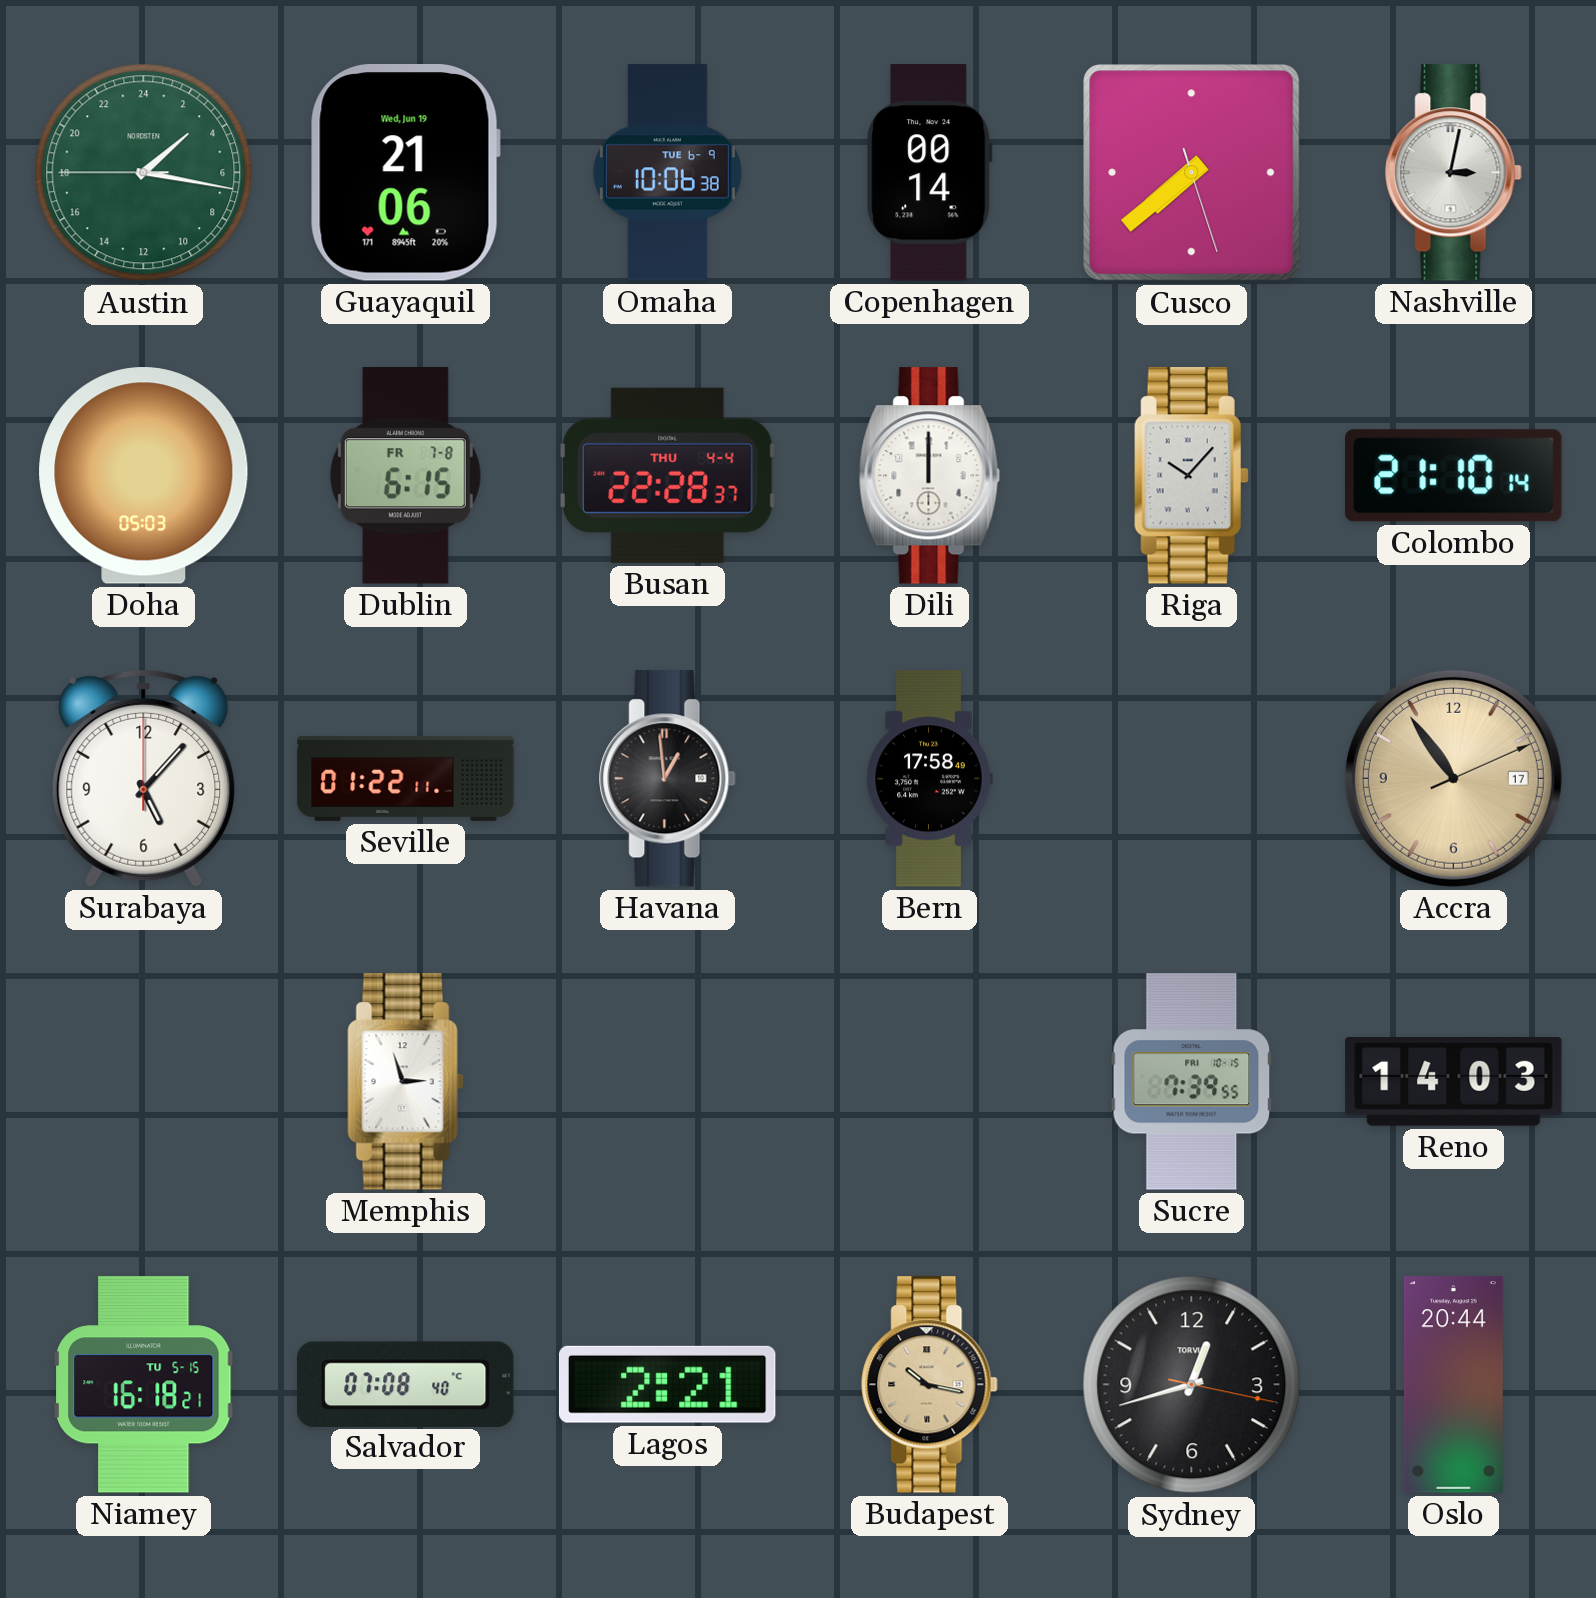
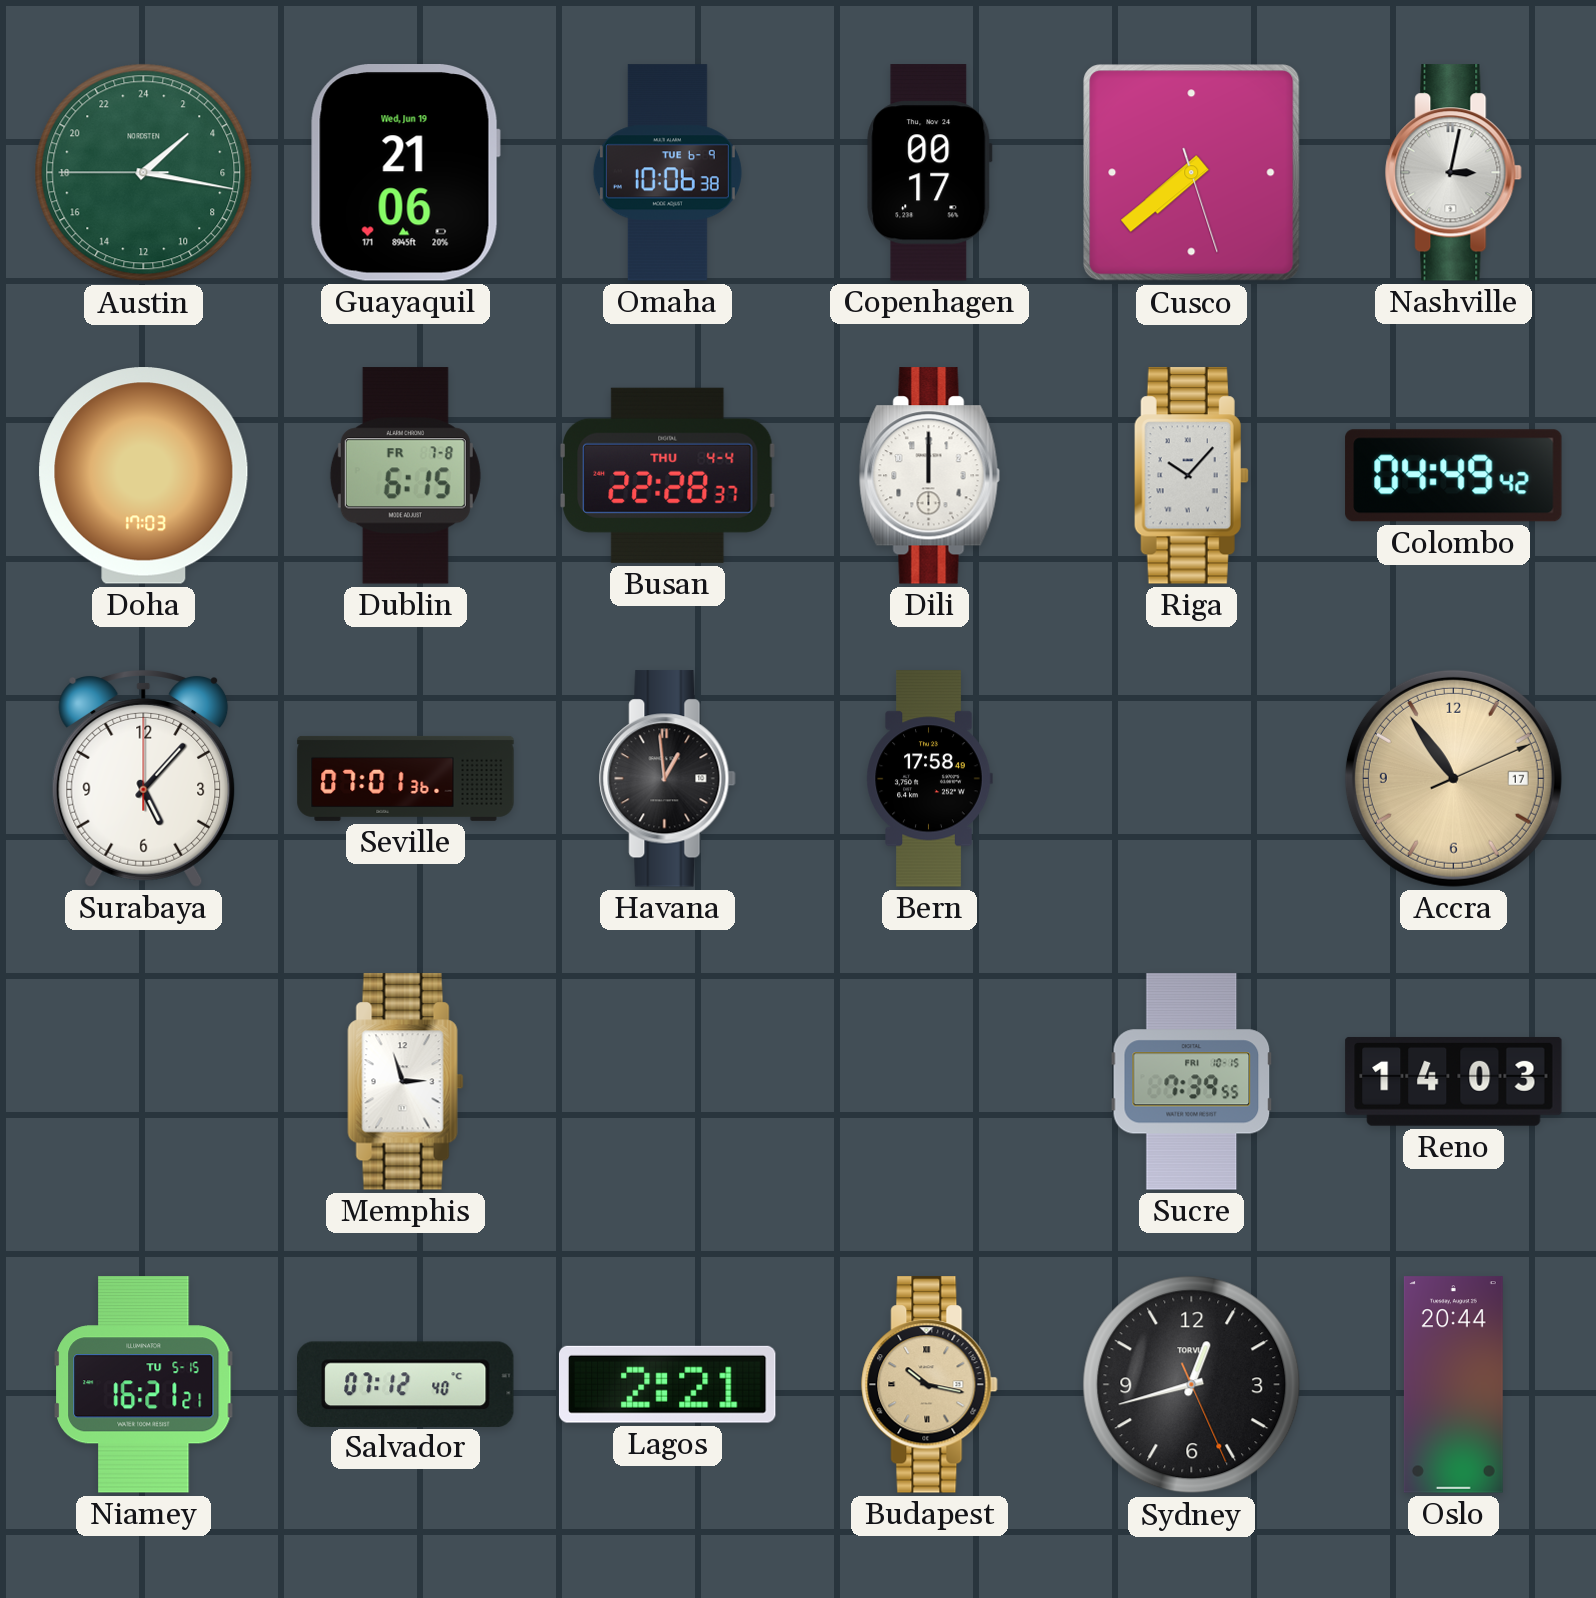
Copenhagen: 00:14 -> 00:17
Doha: 05:03 -> 17:03
Colombo: 21:10 -> 04:49
Seville: 01:22 -> 07:01
Niamey: 16:18 -> 16:21
Salvador: 07:08 -> 07:12
Sydney: 12:42:17 -> 12:42:26
